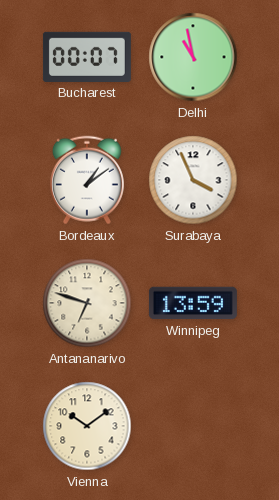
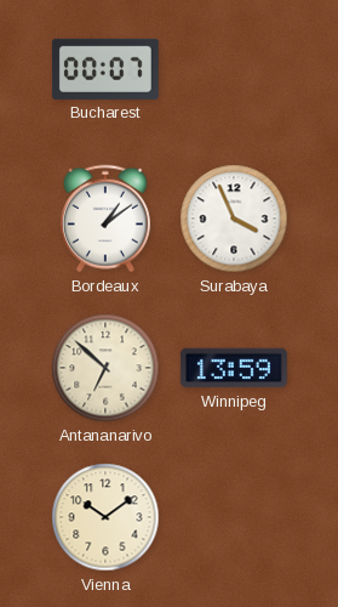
Delhi: 10:58 -> none
Antananarivo: 6:48 -> 6:52
